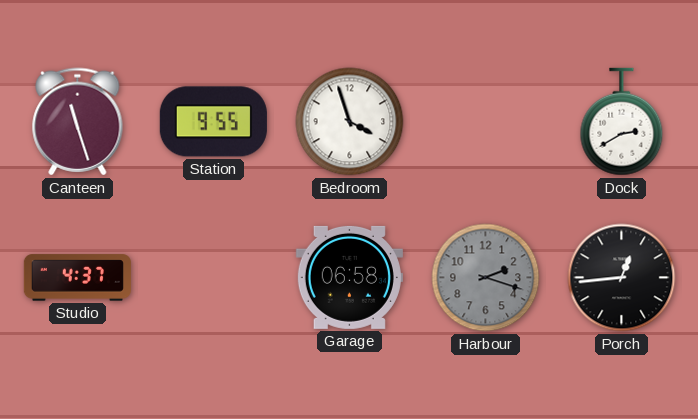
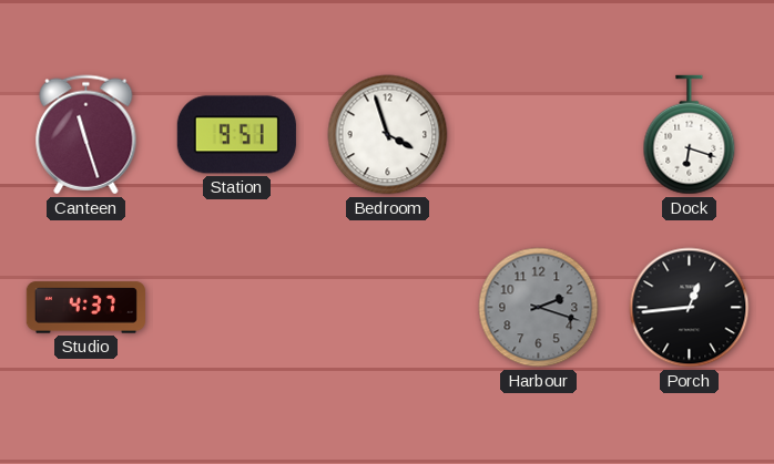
Station: 9:55 -> 9:51
Dock: 2:40 -> 6:18
Garage: 06:58 -> none
